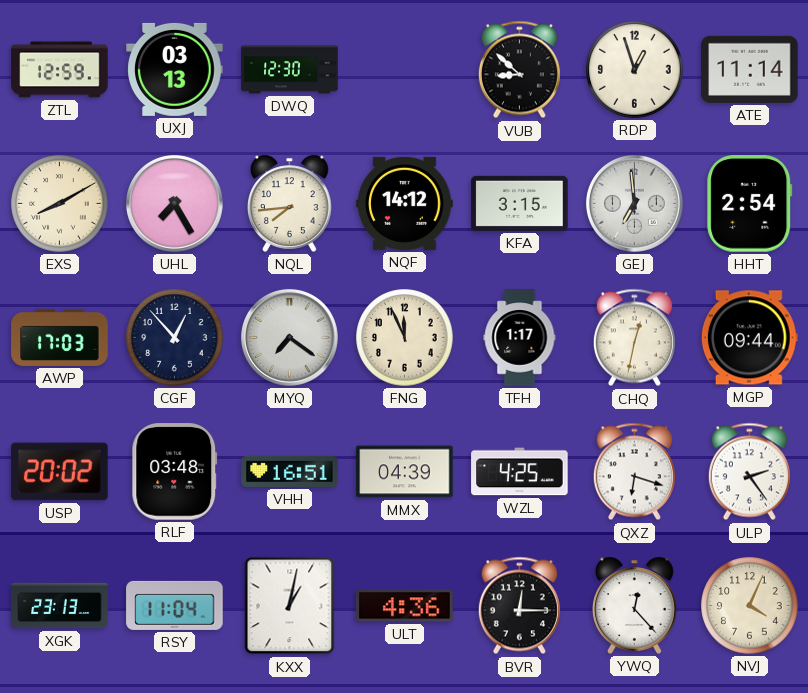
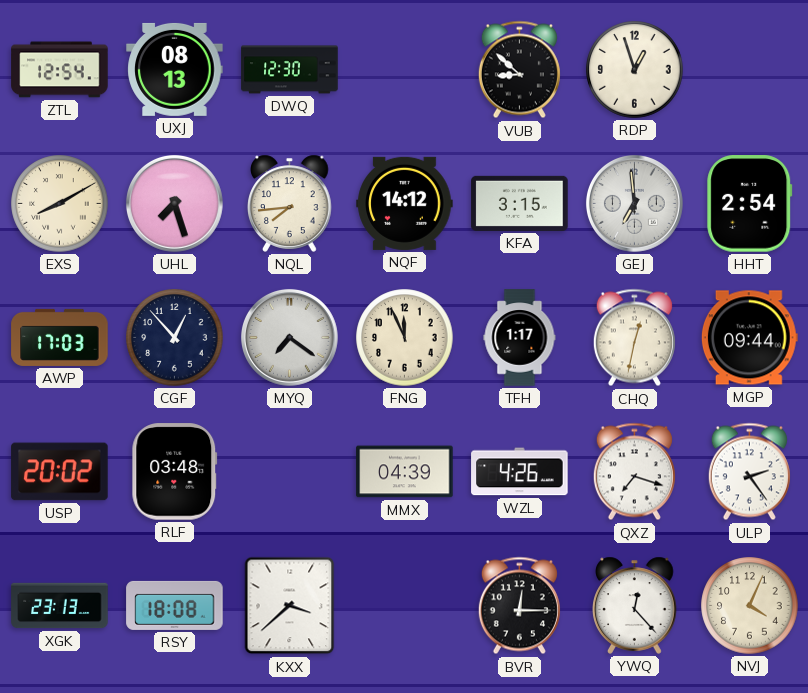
ZTL: 12:59 -> 12:54
UXJ: 03:13 -> 08:13
ATE: 11:14 -> none
UHL: 7:25 -> 7:27
VHH: 16:51 -> none
WZL: 4:25 -> 4:26
QXZ: 6:18 -> 7:18
RSY: 11:04 -> 18:08
KXX: 1:02 -> 3:38
ULT: 4:36 -> none
